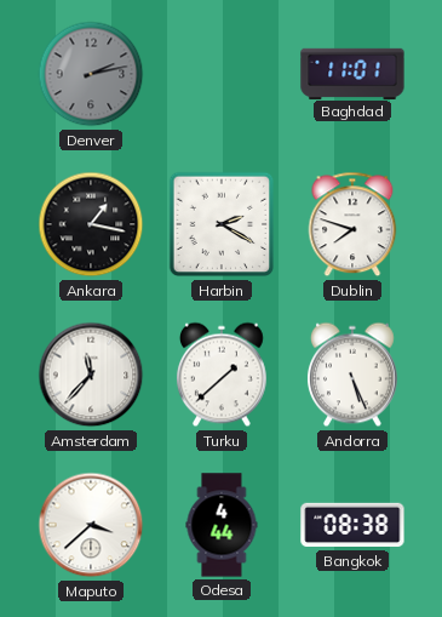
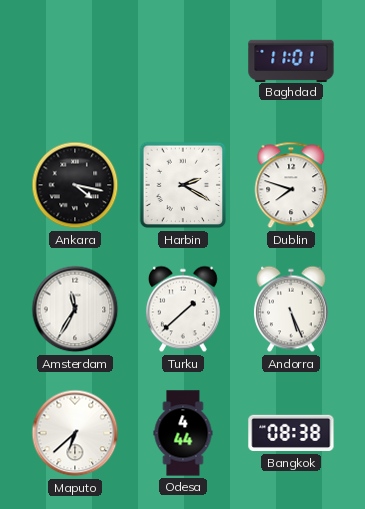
Denver: 2:13 -> none
Ankara: 1:17 -> 4:17
Amsterdam: 11:37 -> 11:35
Maputo: 3:38 -> 6:38
